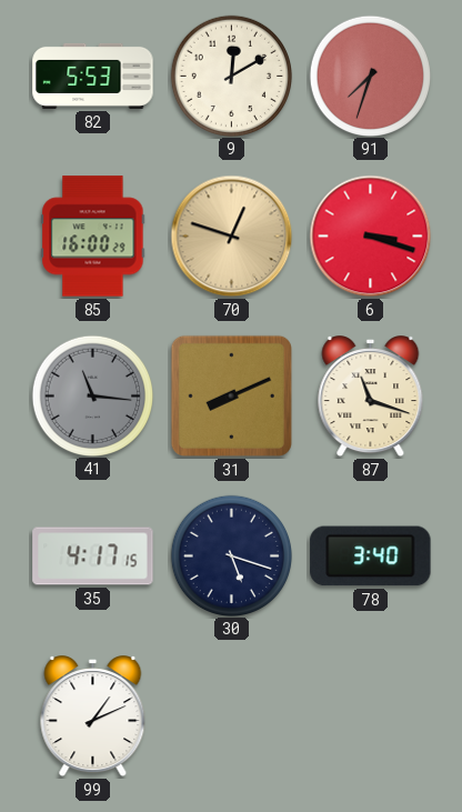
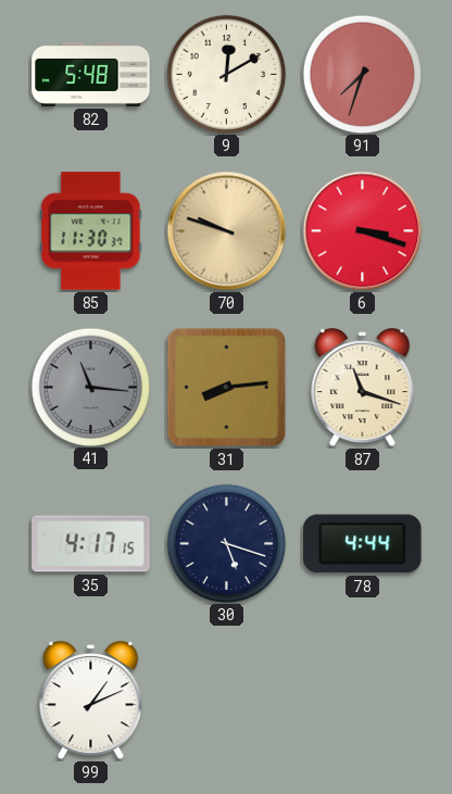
82: 5:53 -> 5:48
85: 16:00 -> 11:30
70: 12:48 -> 9:48
31: 8:11 -> 8:14
78: 3:40 -> 4:44
